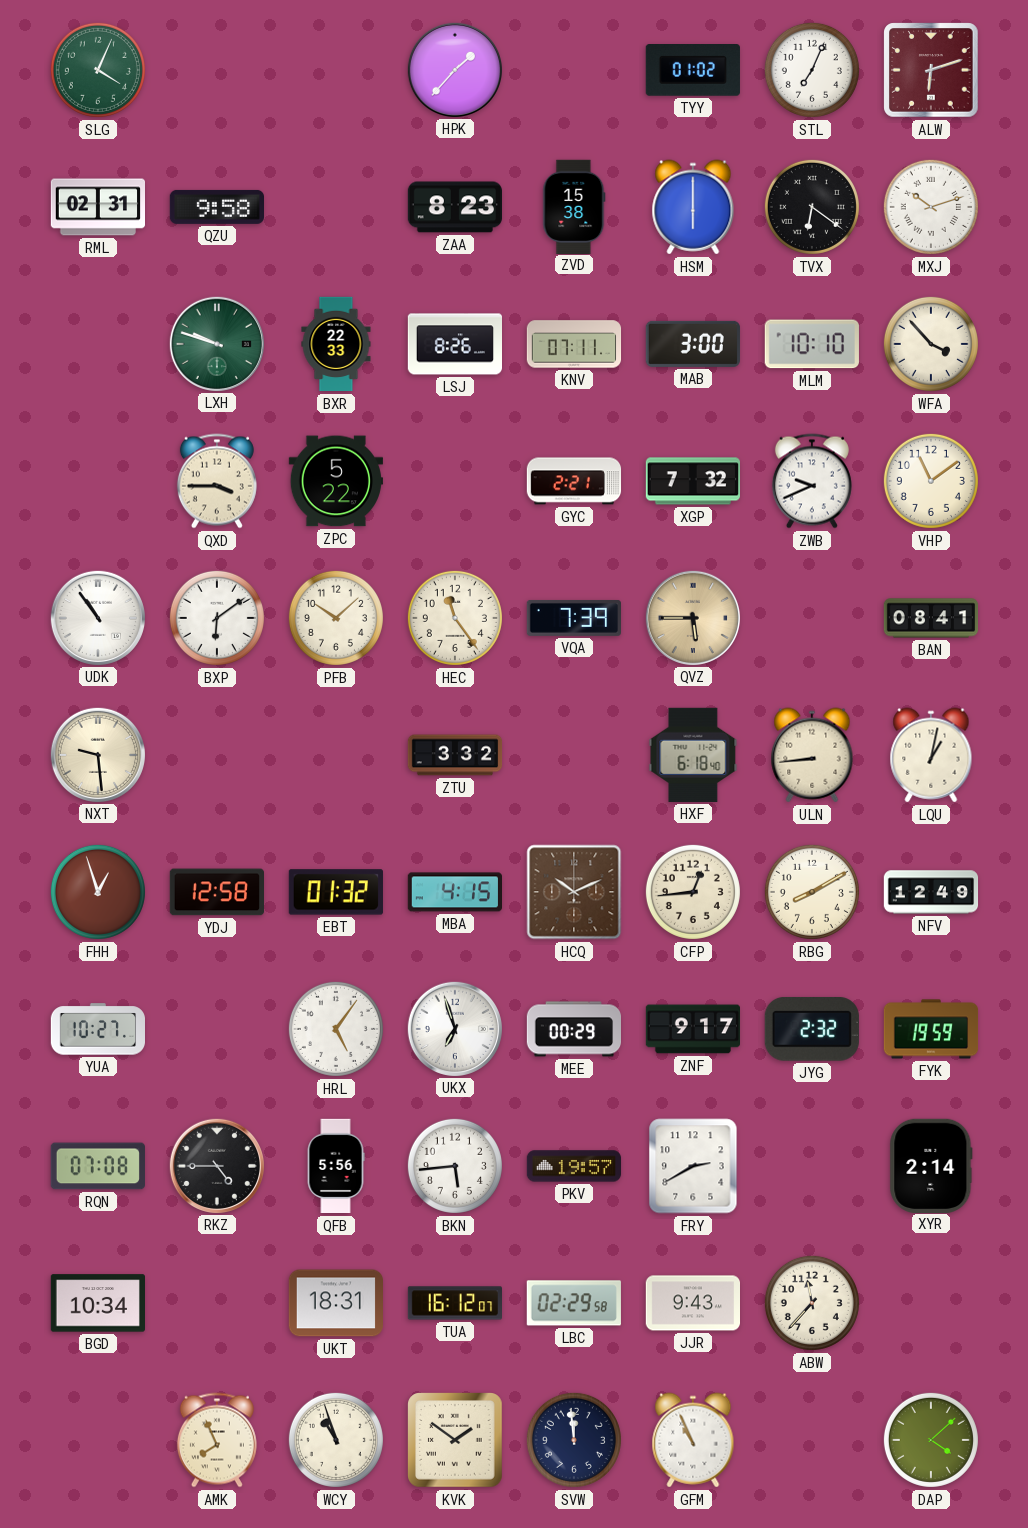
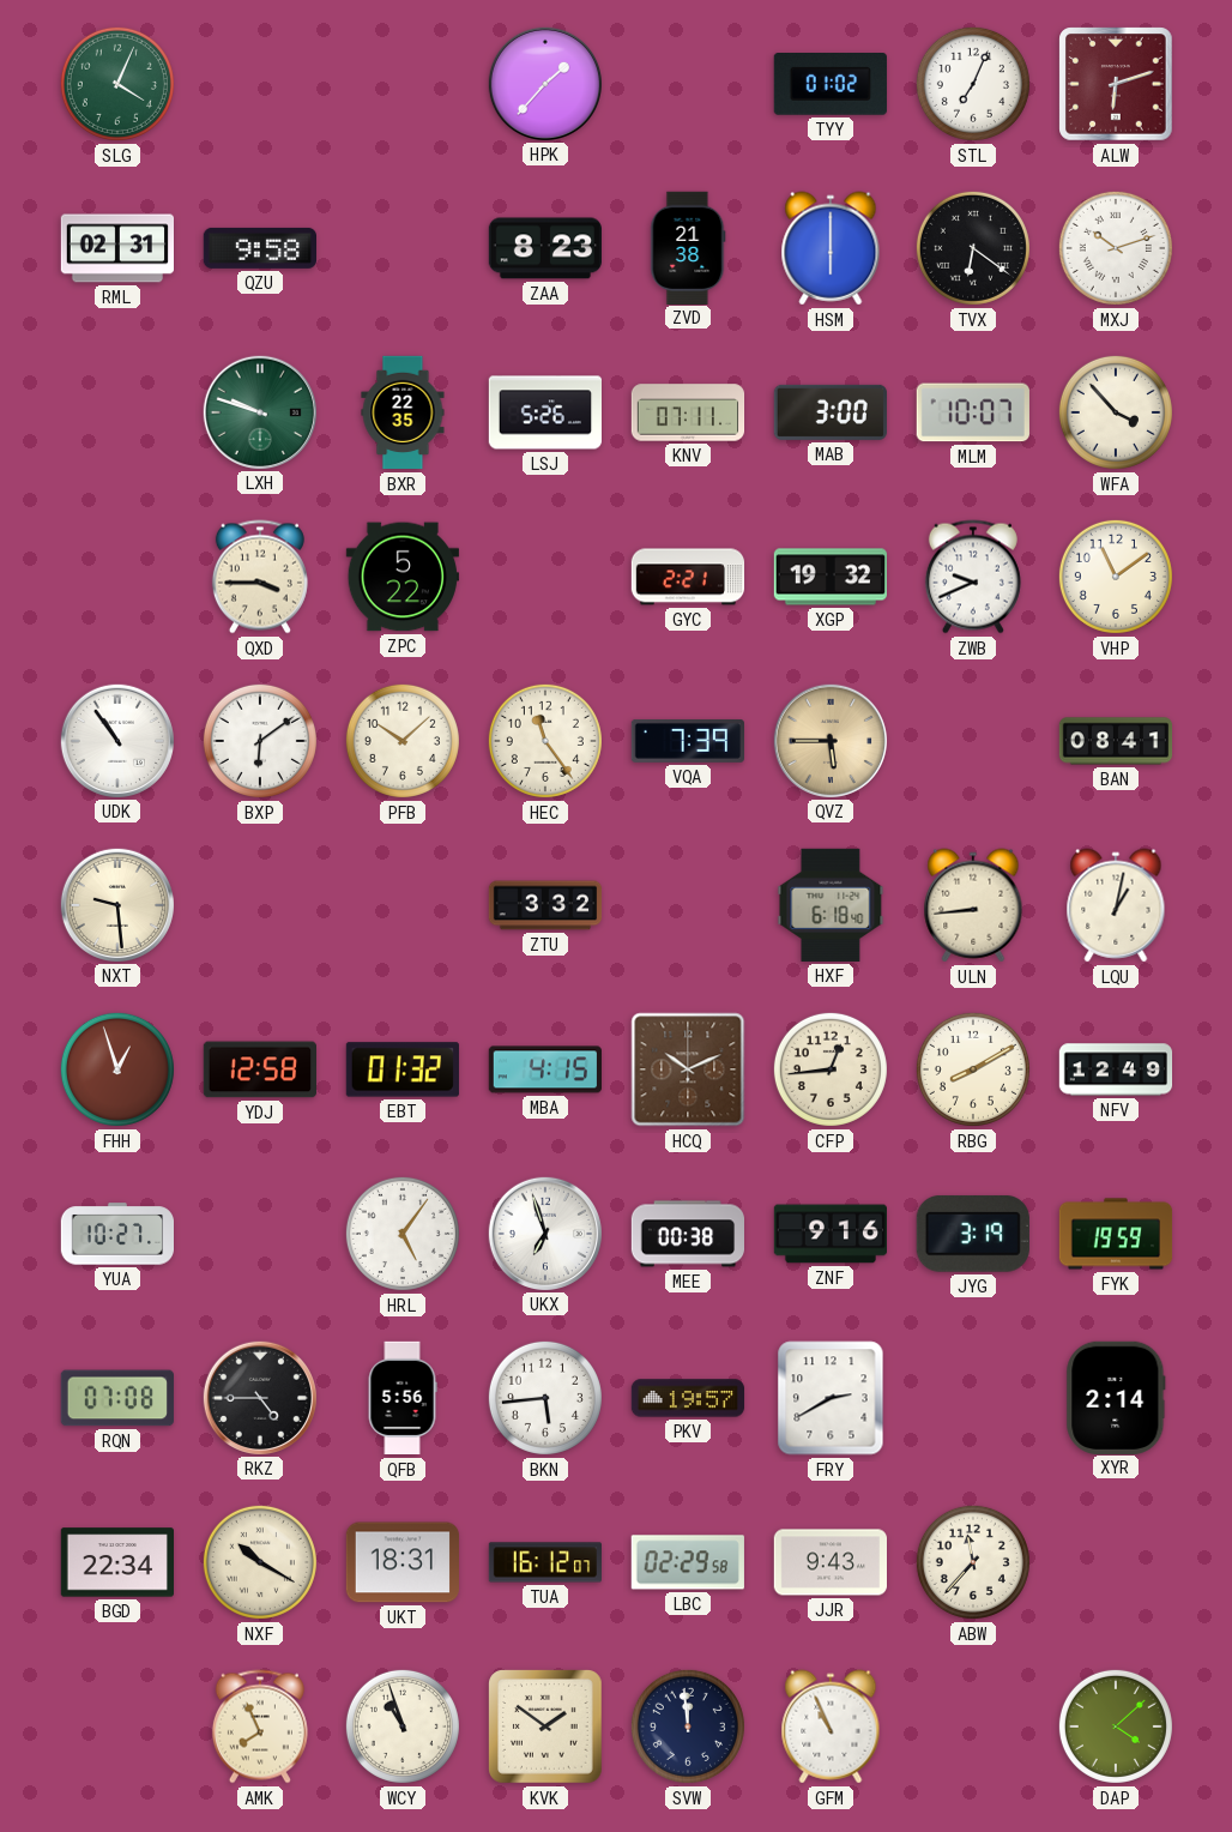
ZVD: 15:38 -> 21:38
BXR: 22:33 -> 22:35
LSJ: 8:26 -> 5:26
MLM: 10:10 -> 10:07
XGP: 7:32 -> 19:32
MEE: 00:29 -> 00:38
ZNF: 9:17 -> 9:16
JYG: 2:32 -> 3:19
BGD: 10:34 -> 22:34
NXF: none -> 10:20
